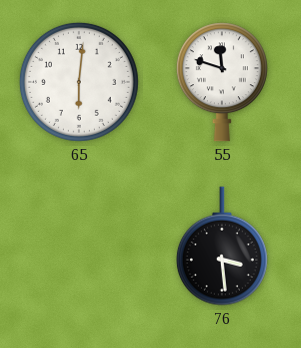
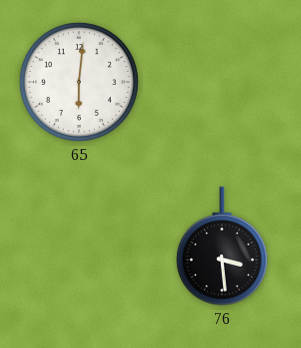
55: 11:48 -> none
